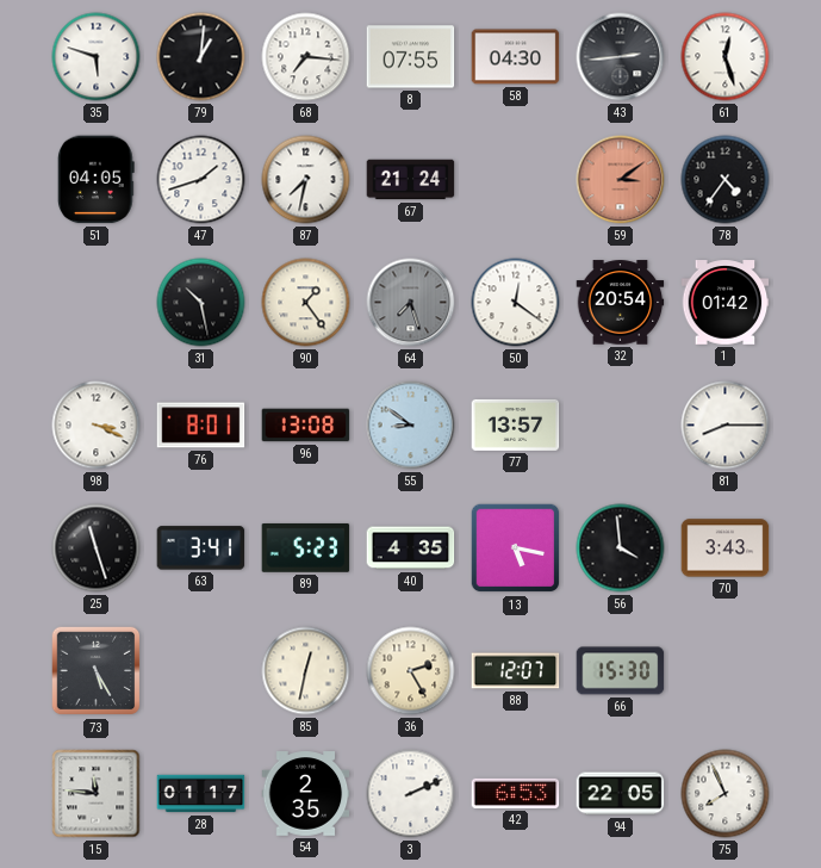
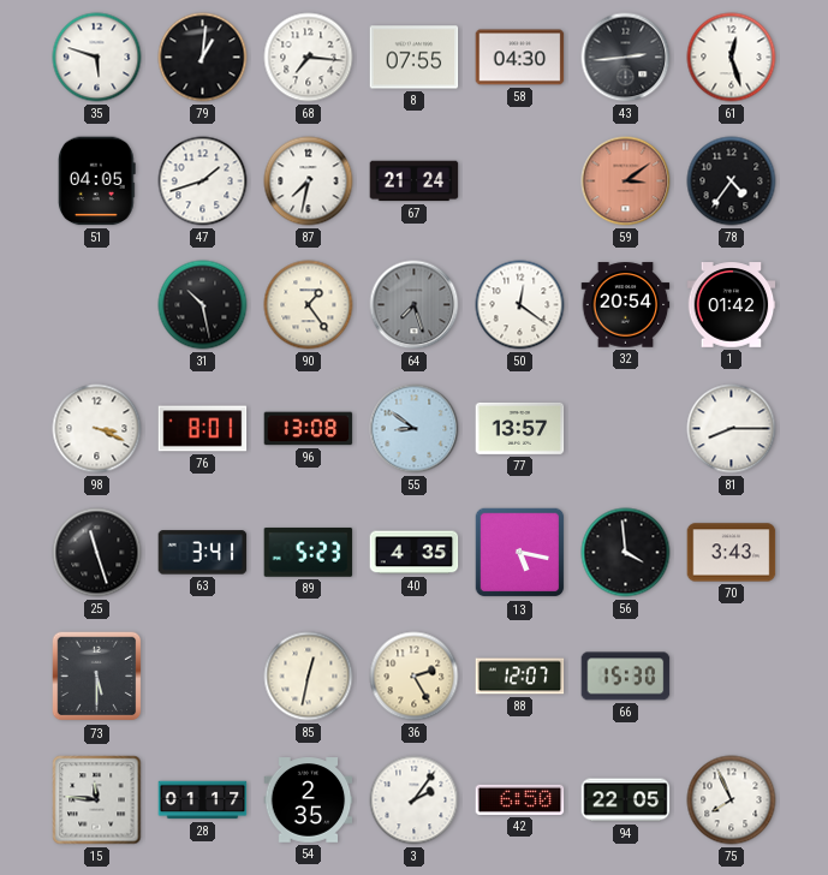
73: 5:25 -> 5:30
3: 2:11 -> 2:06
42: 6:53 -> 6:50
